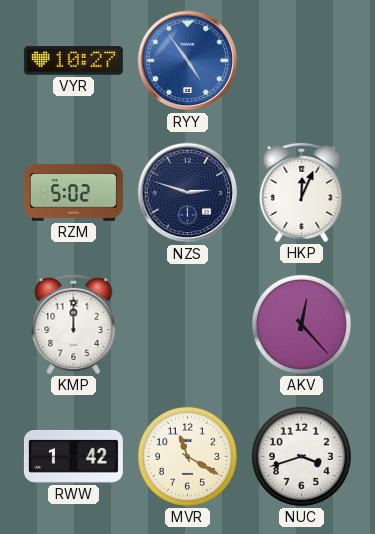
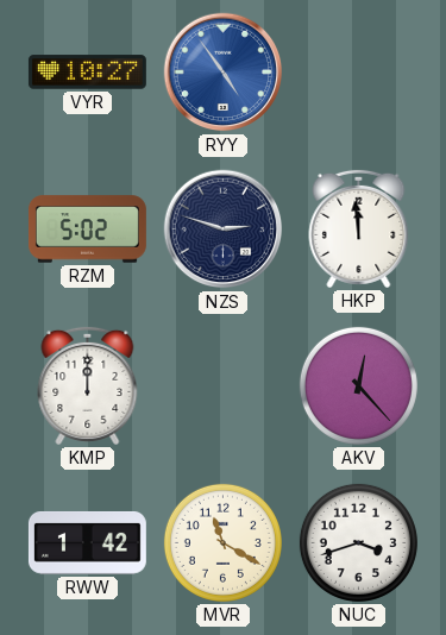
HKP: 12:04 -> 11:59
